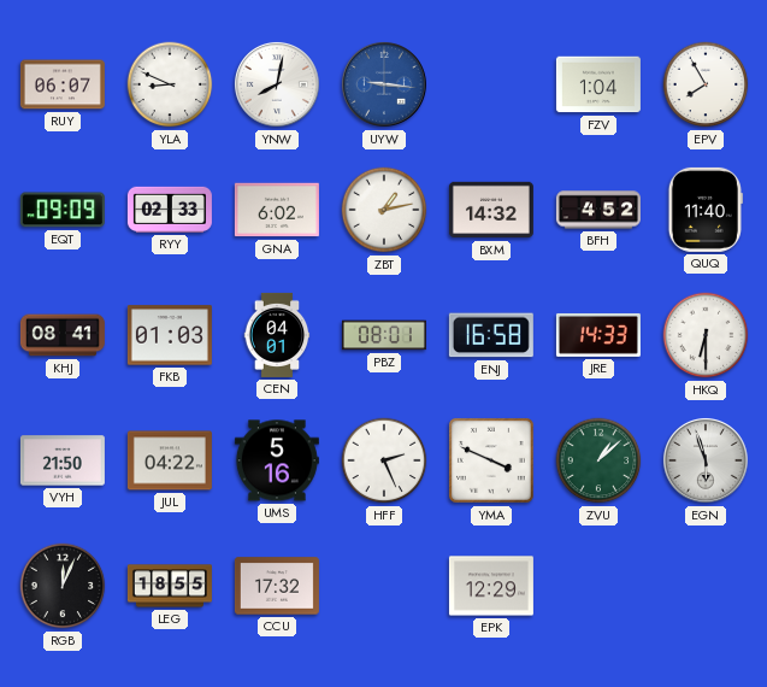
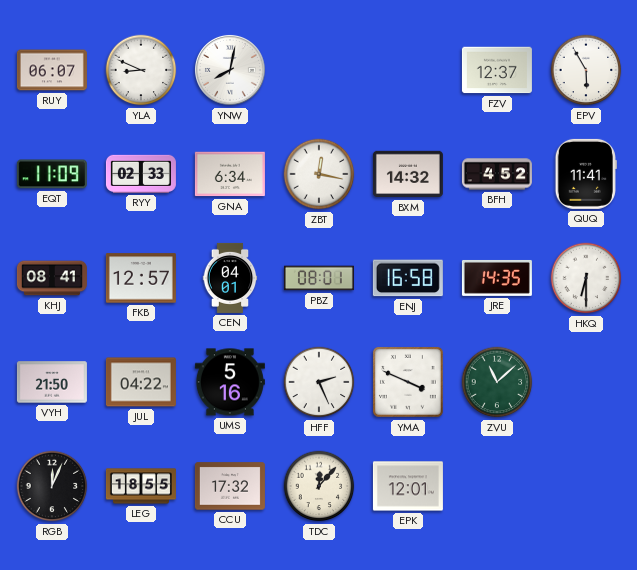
UYW: 9:16 -> none
FZV: 1:04 -> 12:37
EPV: 7:55 -> 5:55
EQT: 09:09 -> 11:09
GNA: 6:02 -> 6:34
ZBT: 1:13 -> 12:17
QUQ: 11:40 -> 11:41
FKB: 01:03 -> 12:57
JRE: 14:33 -> 14:35
ZVU: 1:08 -> 11:08
EGN: 5:57 -> none
TDC: none -> 12:07
EPK: 12:29 -> 12:01
